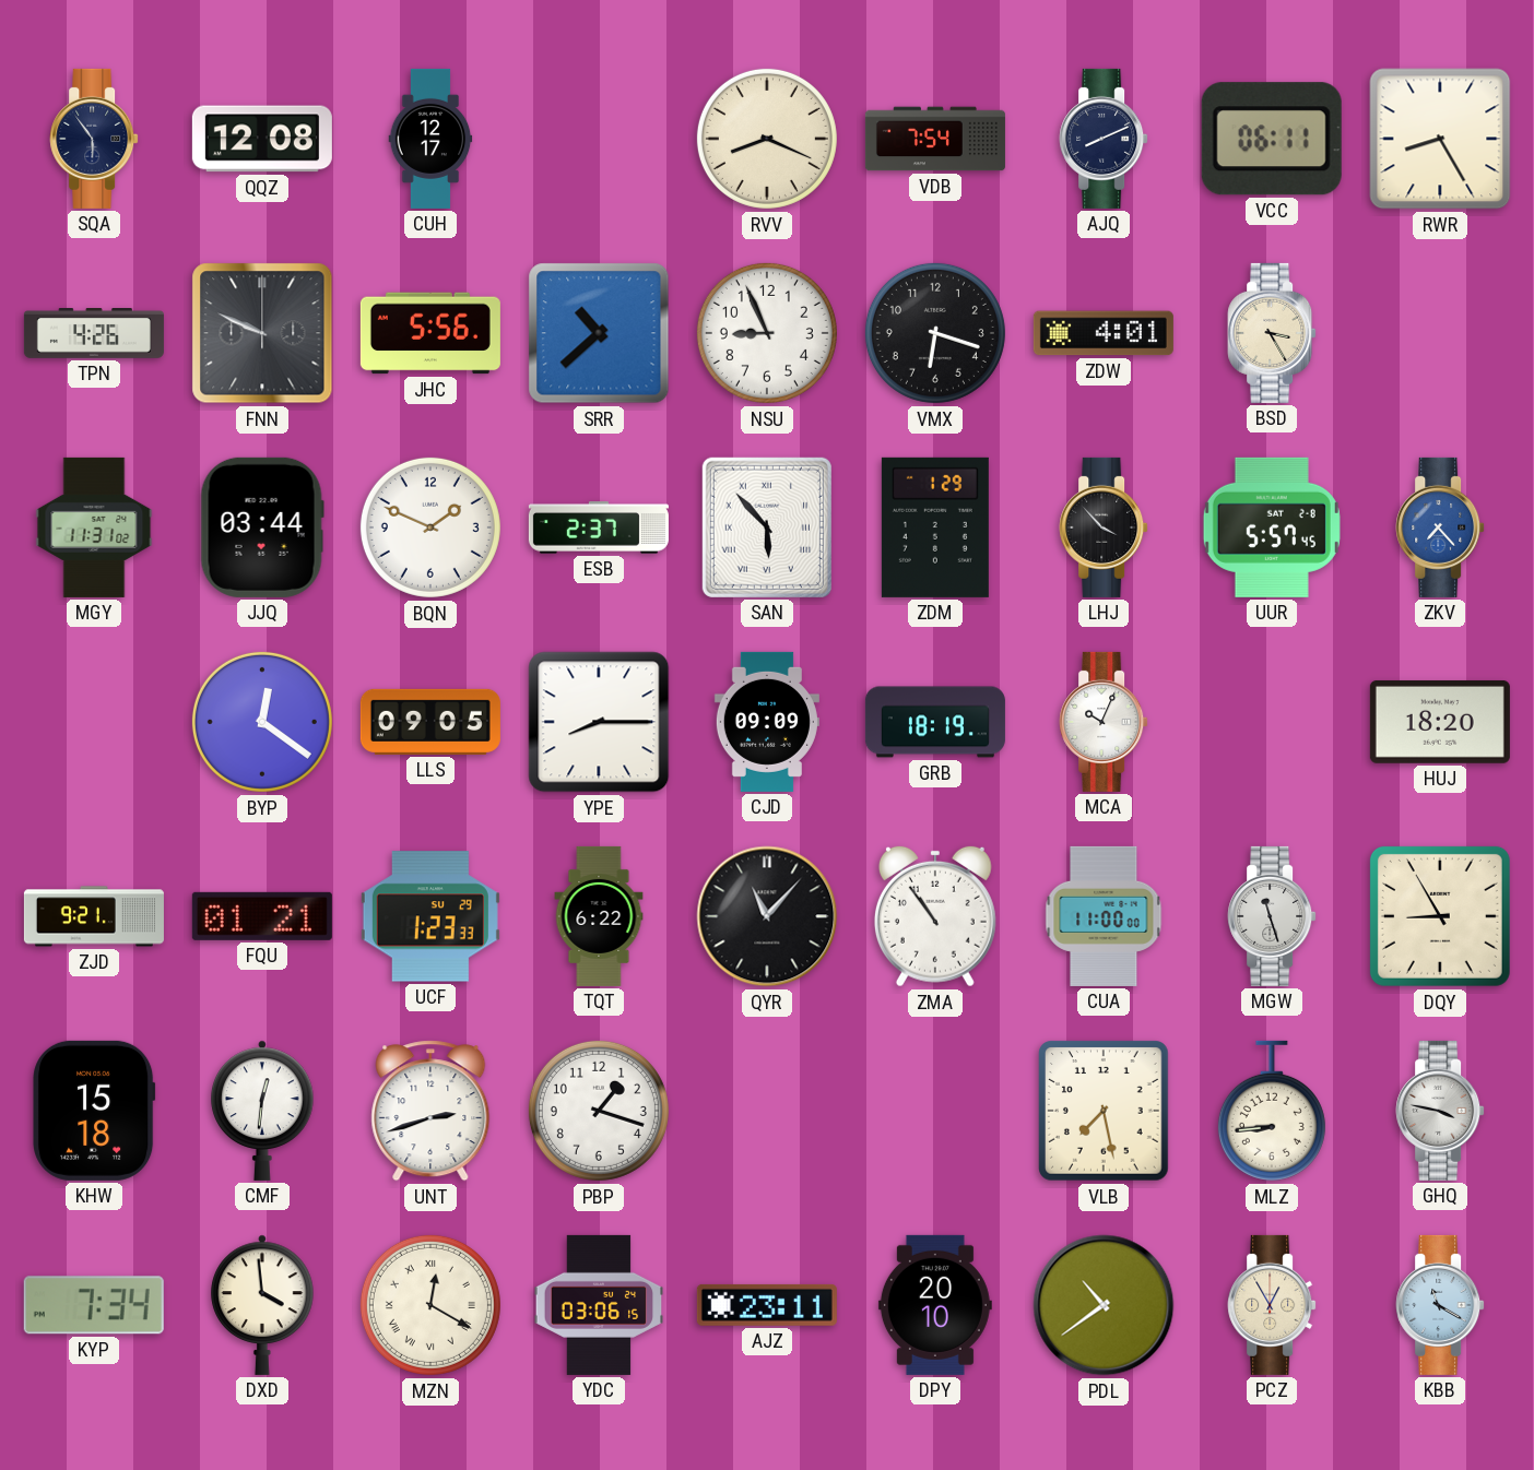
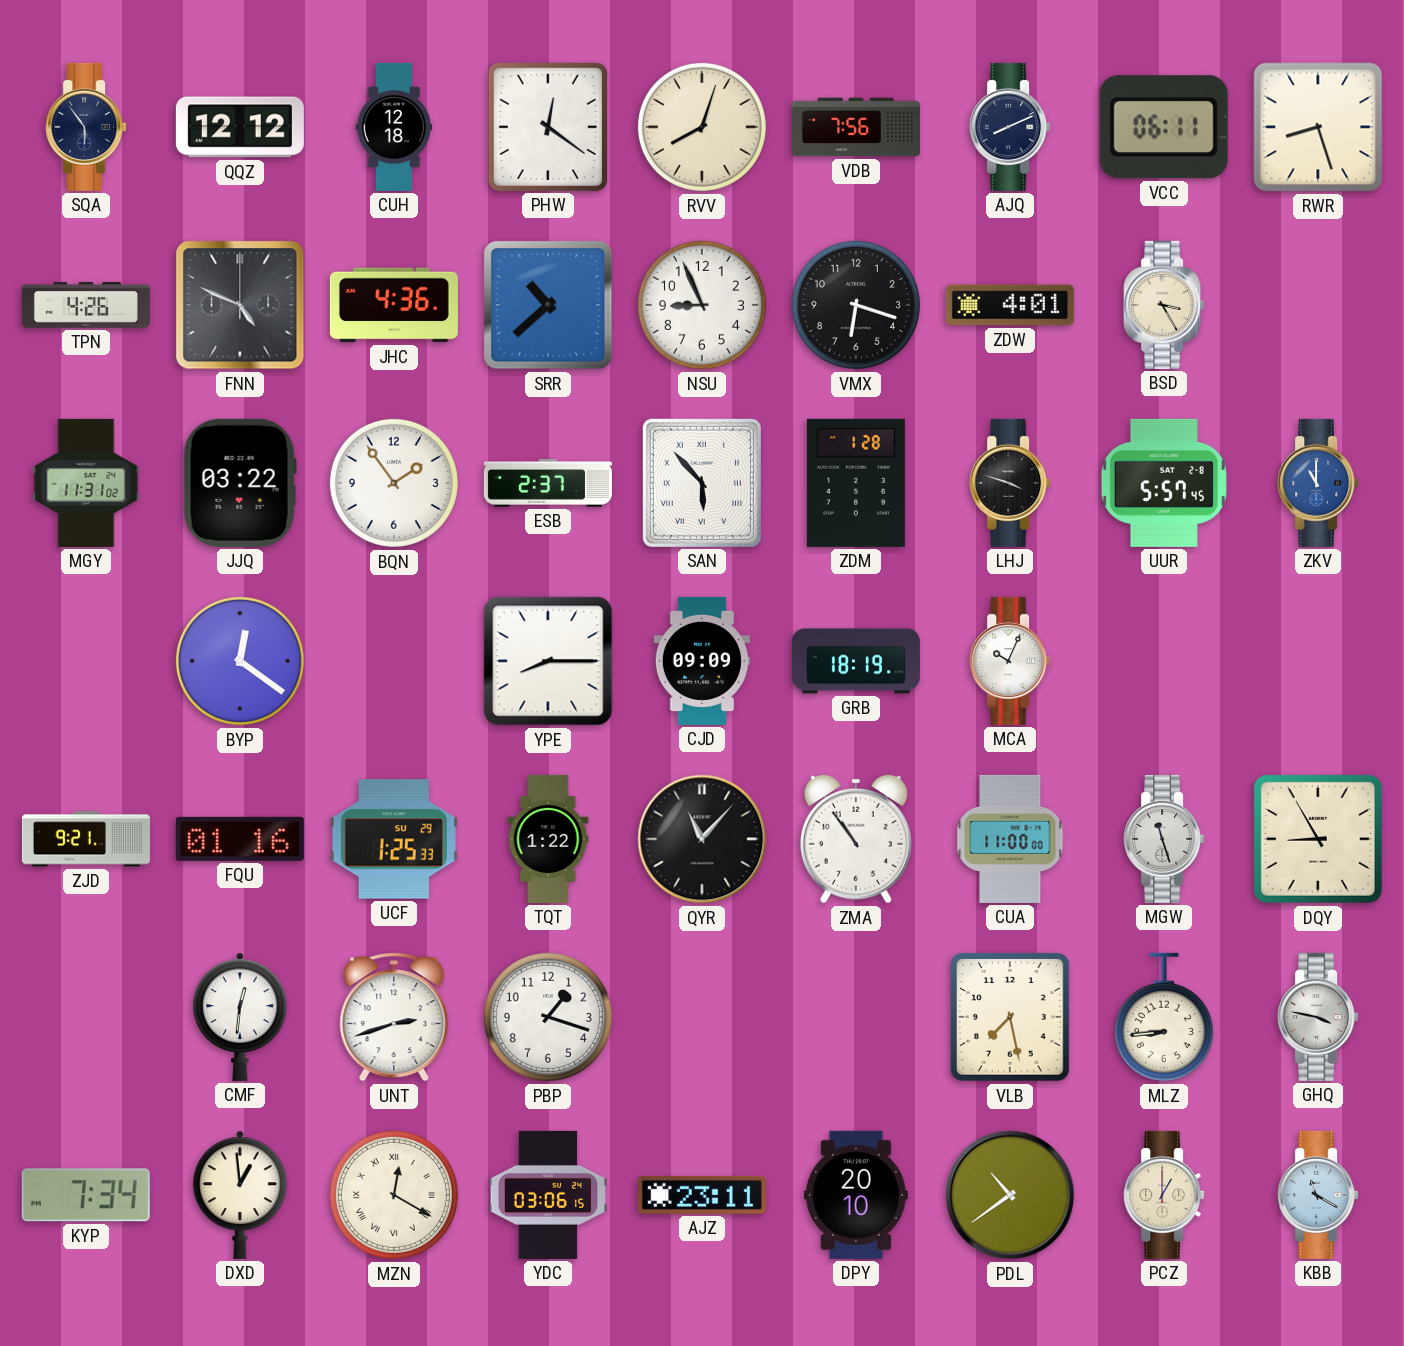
QQZ: 12:08 -> 12:12
CUH: 12:17 -> 12:18
PHW: none -> 12:21
RVV: 8:19 -> 8:03
VDB: 7:54 -> 7:56
RWR: 8:25 -> 8:27
FNN: 9:49 -> 4:49
JHC: 5:56 -> 4:36
JJQ: 03:44 -> 03:22
BQN: 1:49 -> 1:54
ZDM: 1:29 -> 1:28
LHJ: 3:53 -> 3:48
ZKV: 7:23 -> 11:00
LLS: 09:05 -> none
HUJ: 18:20 -> none
FQU: 01:21 -> 01:16
UCF: 1:23 -> 1:25
TQT: 6:22 -> 1:22
KHW: 15:18 -> none
DXD: 3:59 -> 12:59
PCZ: 12:55 -> 1:00
